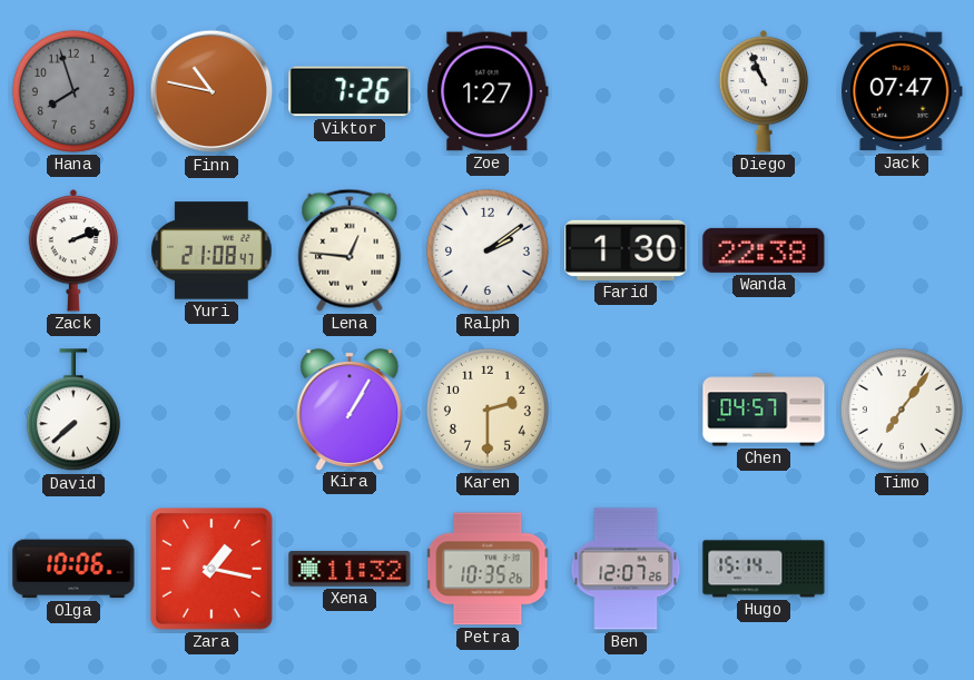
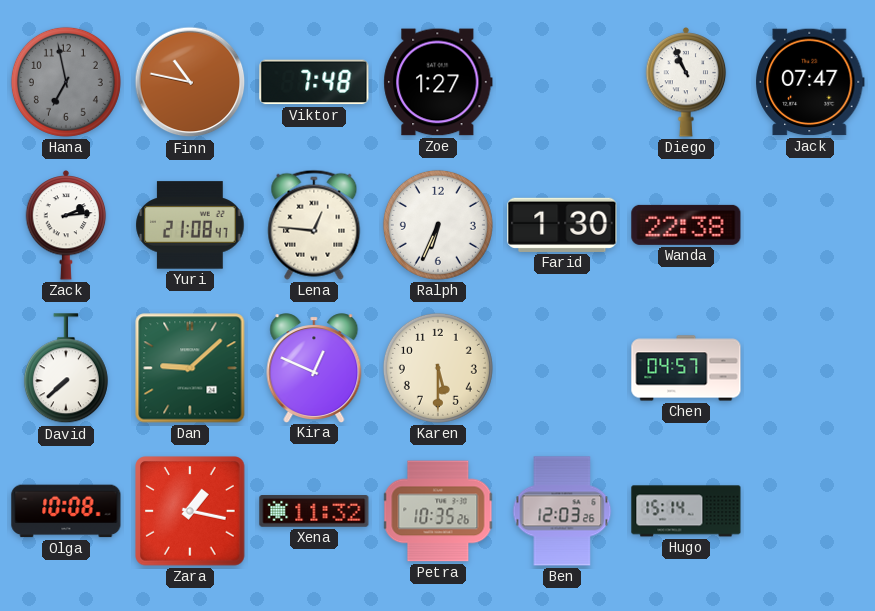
Hana: 7:57 -> 6:58
Viktor: 7:26 -> 7:48
Zack: 2:12 -> 2:14
Ralph: 2:09 -> 6:34
Dan: none -> 9:08
Kira: 1:05 -> 12:49
Karen: 2:30 -> 5:30
Timo: 7:06 -> none
Olga: 10:06 -> 10:08
Ben: 12:07 -> 12:03
